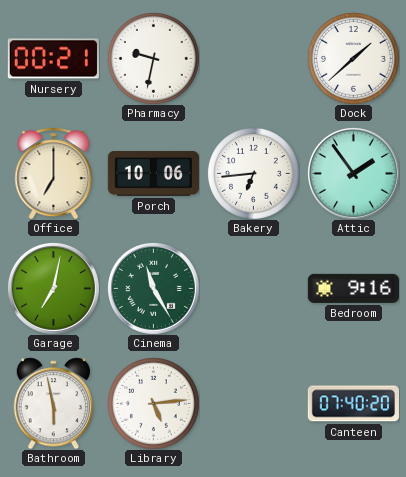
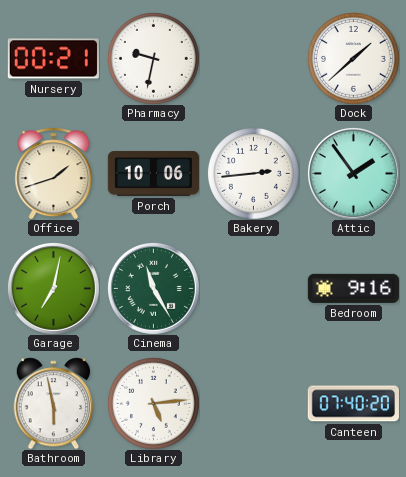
Office: 7:00 -> 1:42
Bakery: 6:44 -> 2:44
